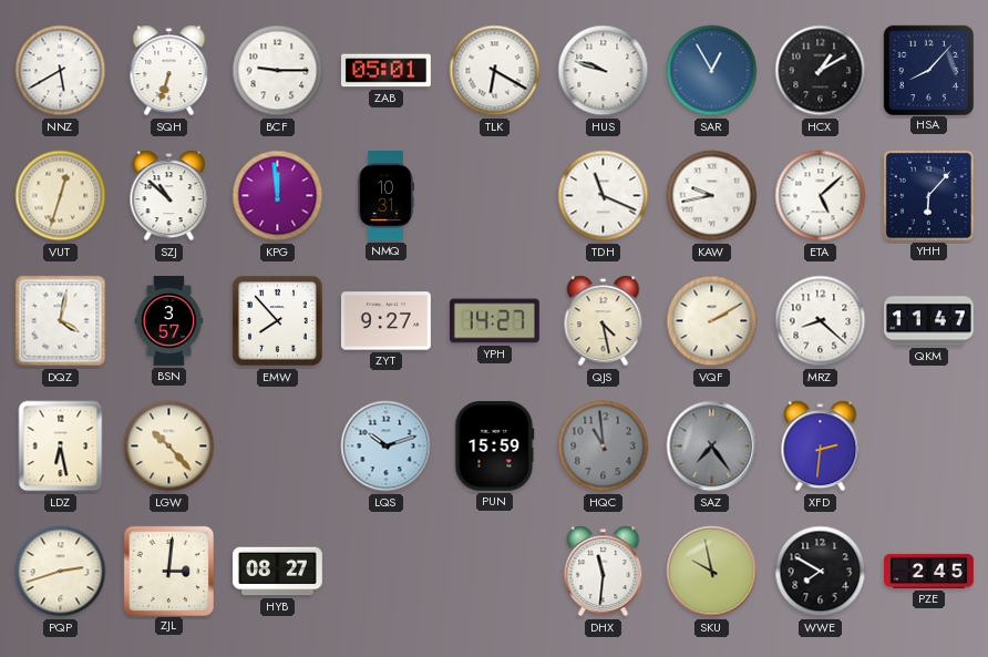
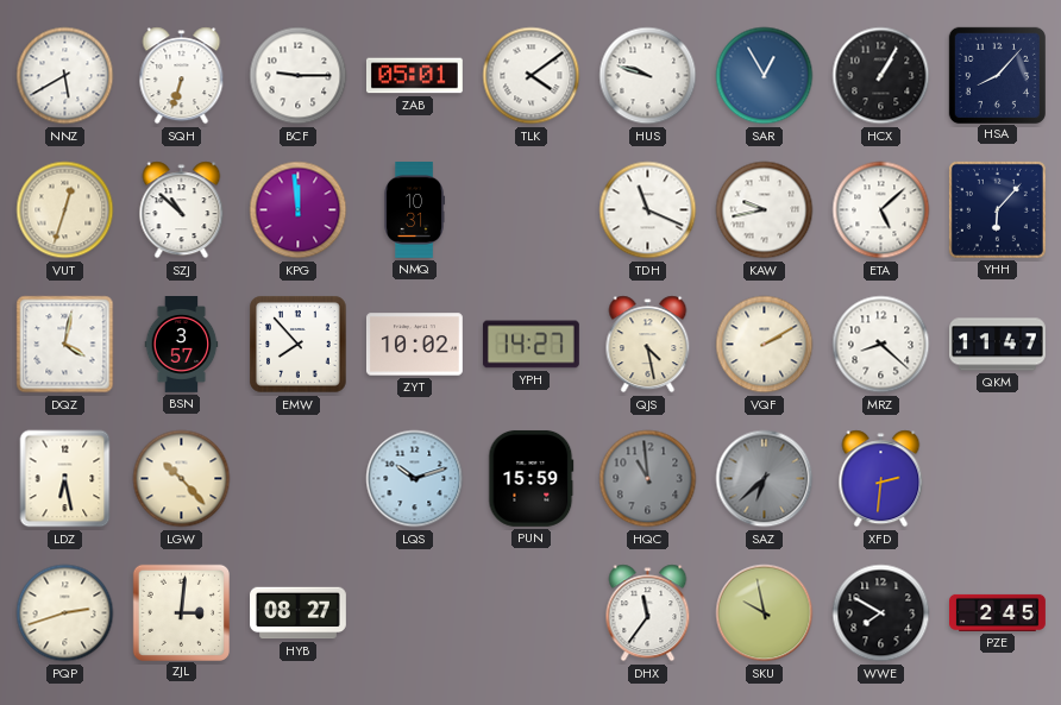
TLK: 6:20 -> 4:09
HCX: 1:10 -> 1:05
ZYT: 9:27 -> 10:02
SAZ: 7:24 -> 6:38
DHX: 11:31 -> 11:36
